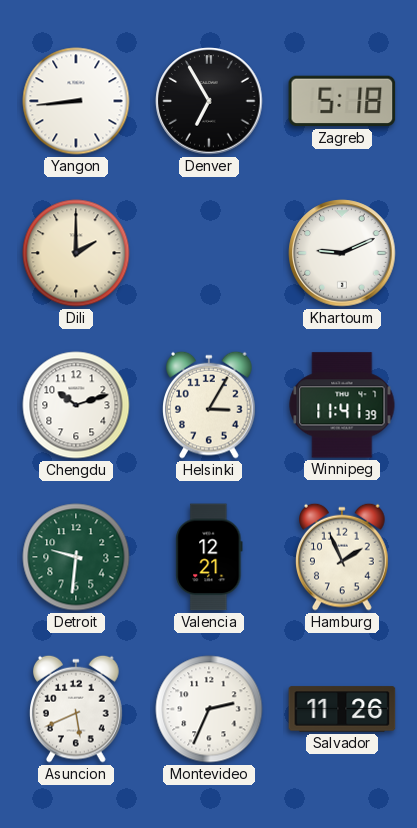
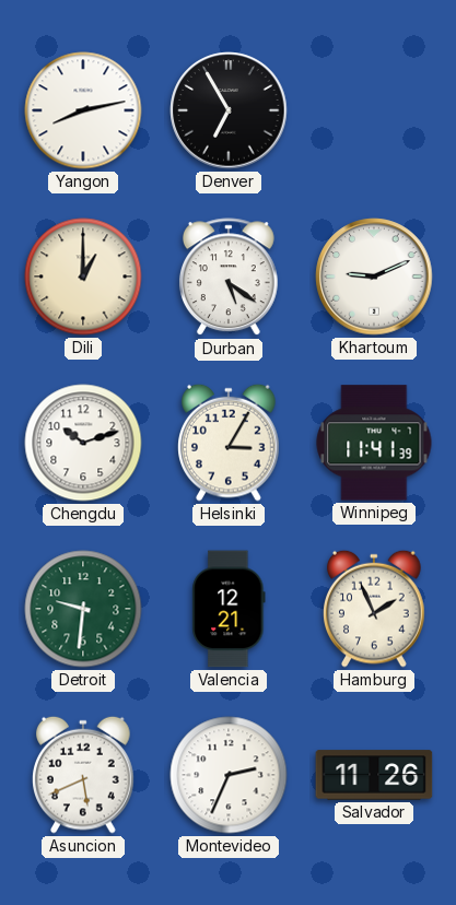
Yangon: 8:44 -> 8:13
Zagreb: 5:18 -> none
Dili: 2:00 -> 1:00
Durban: none -> 5:21
